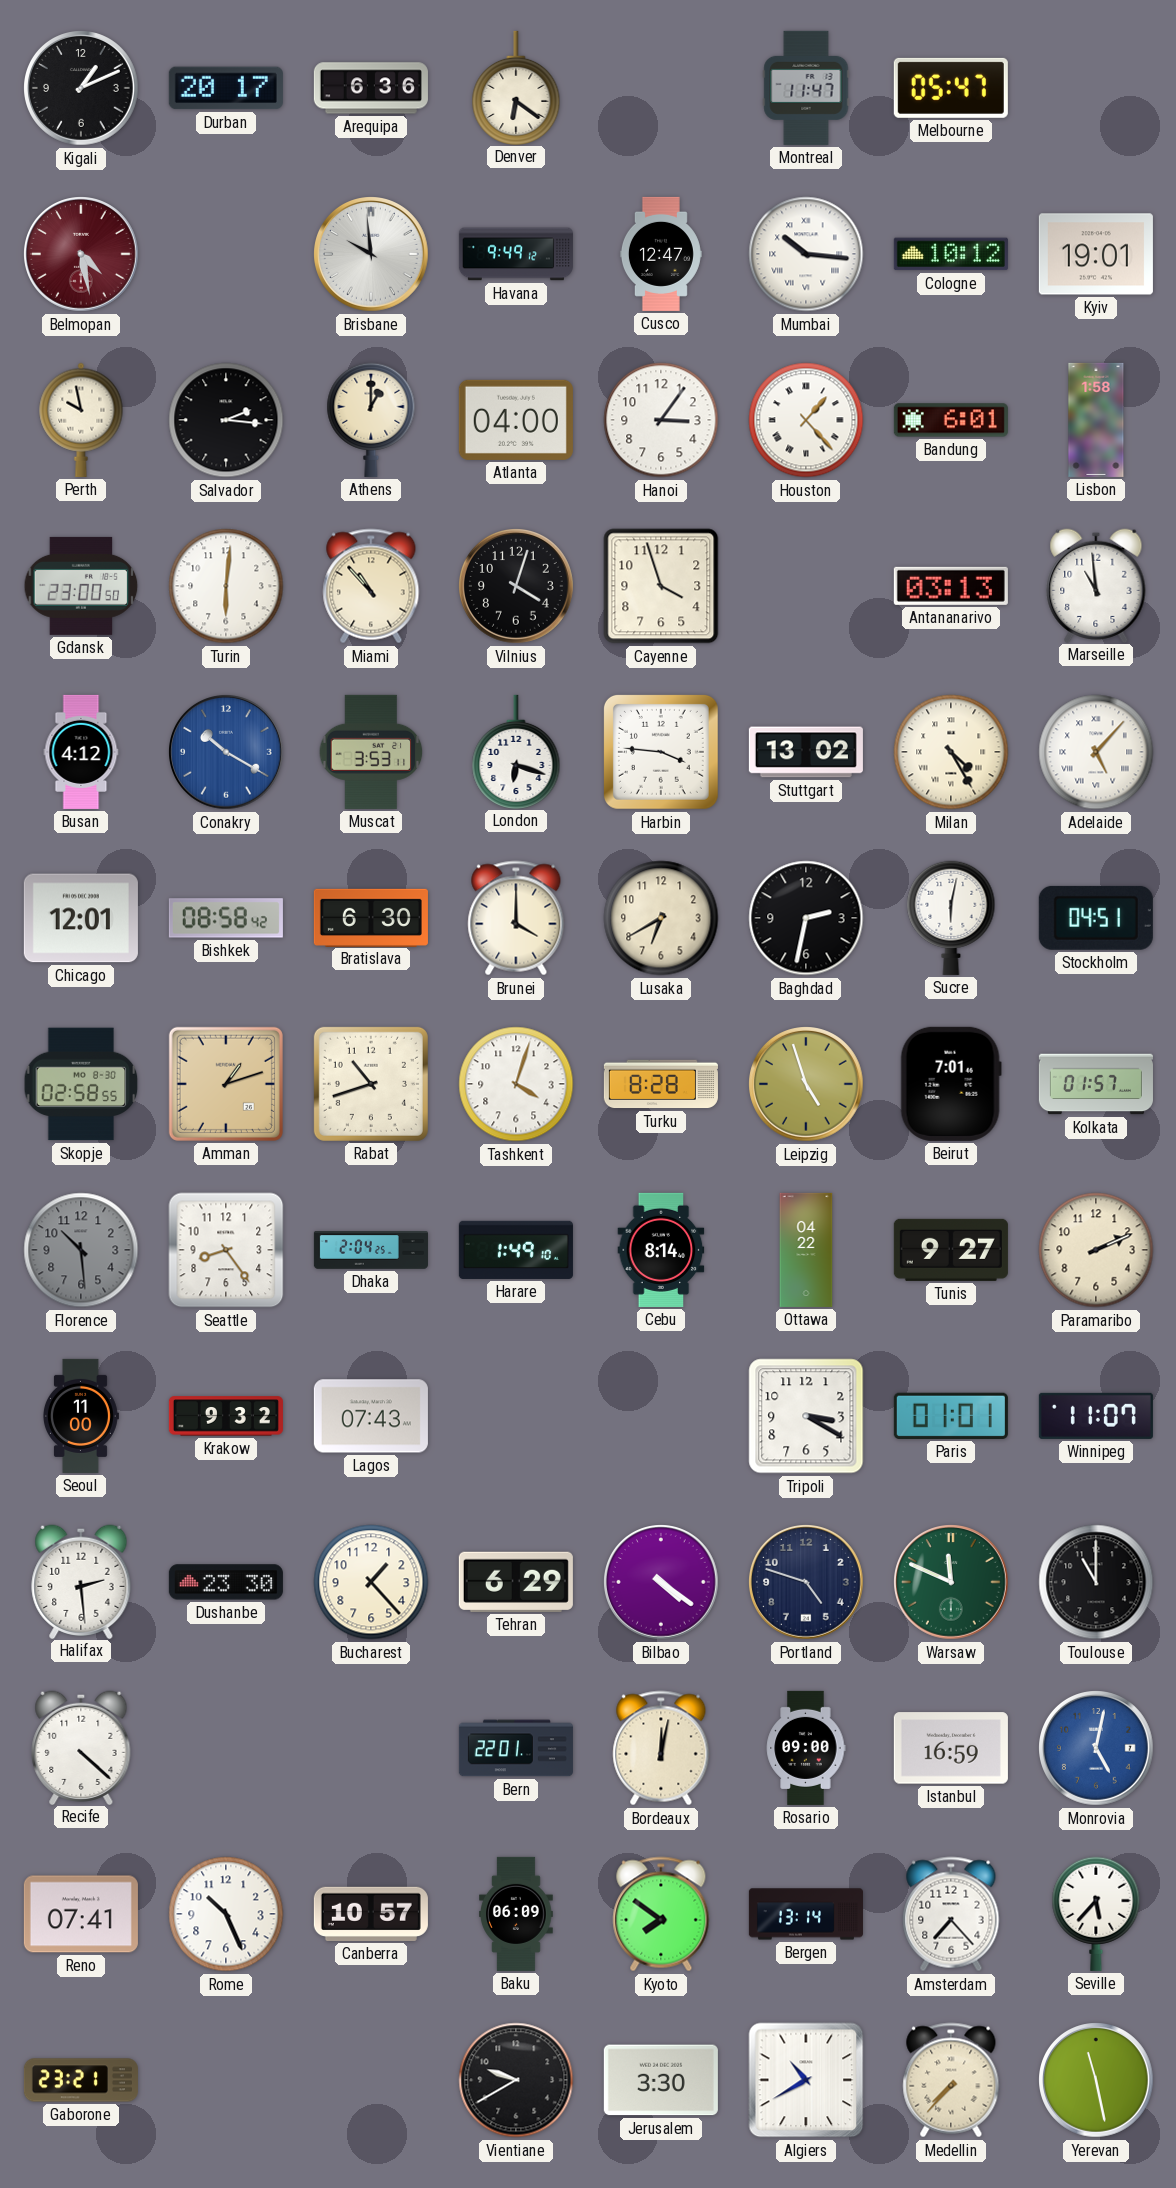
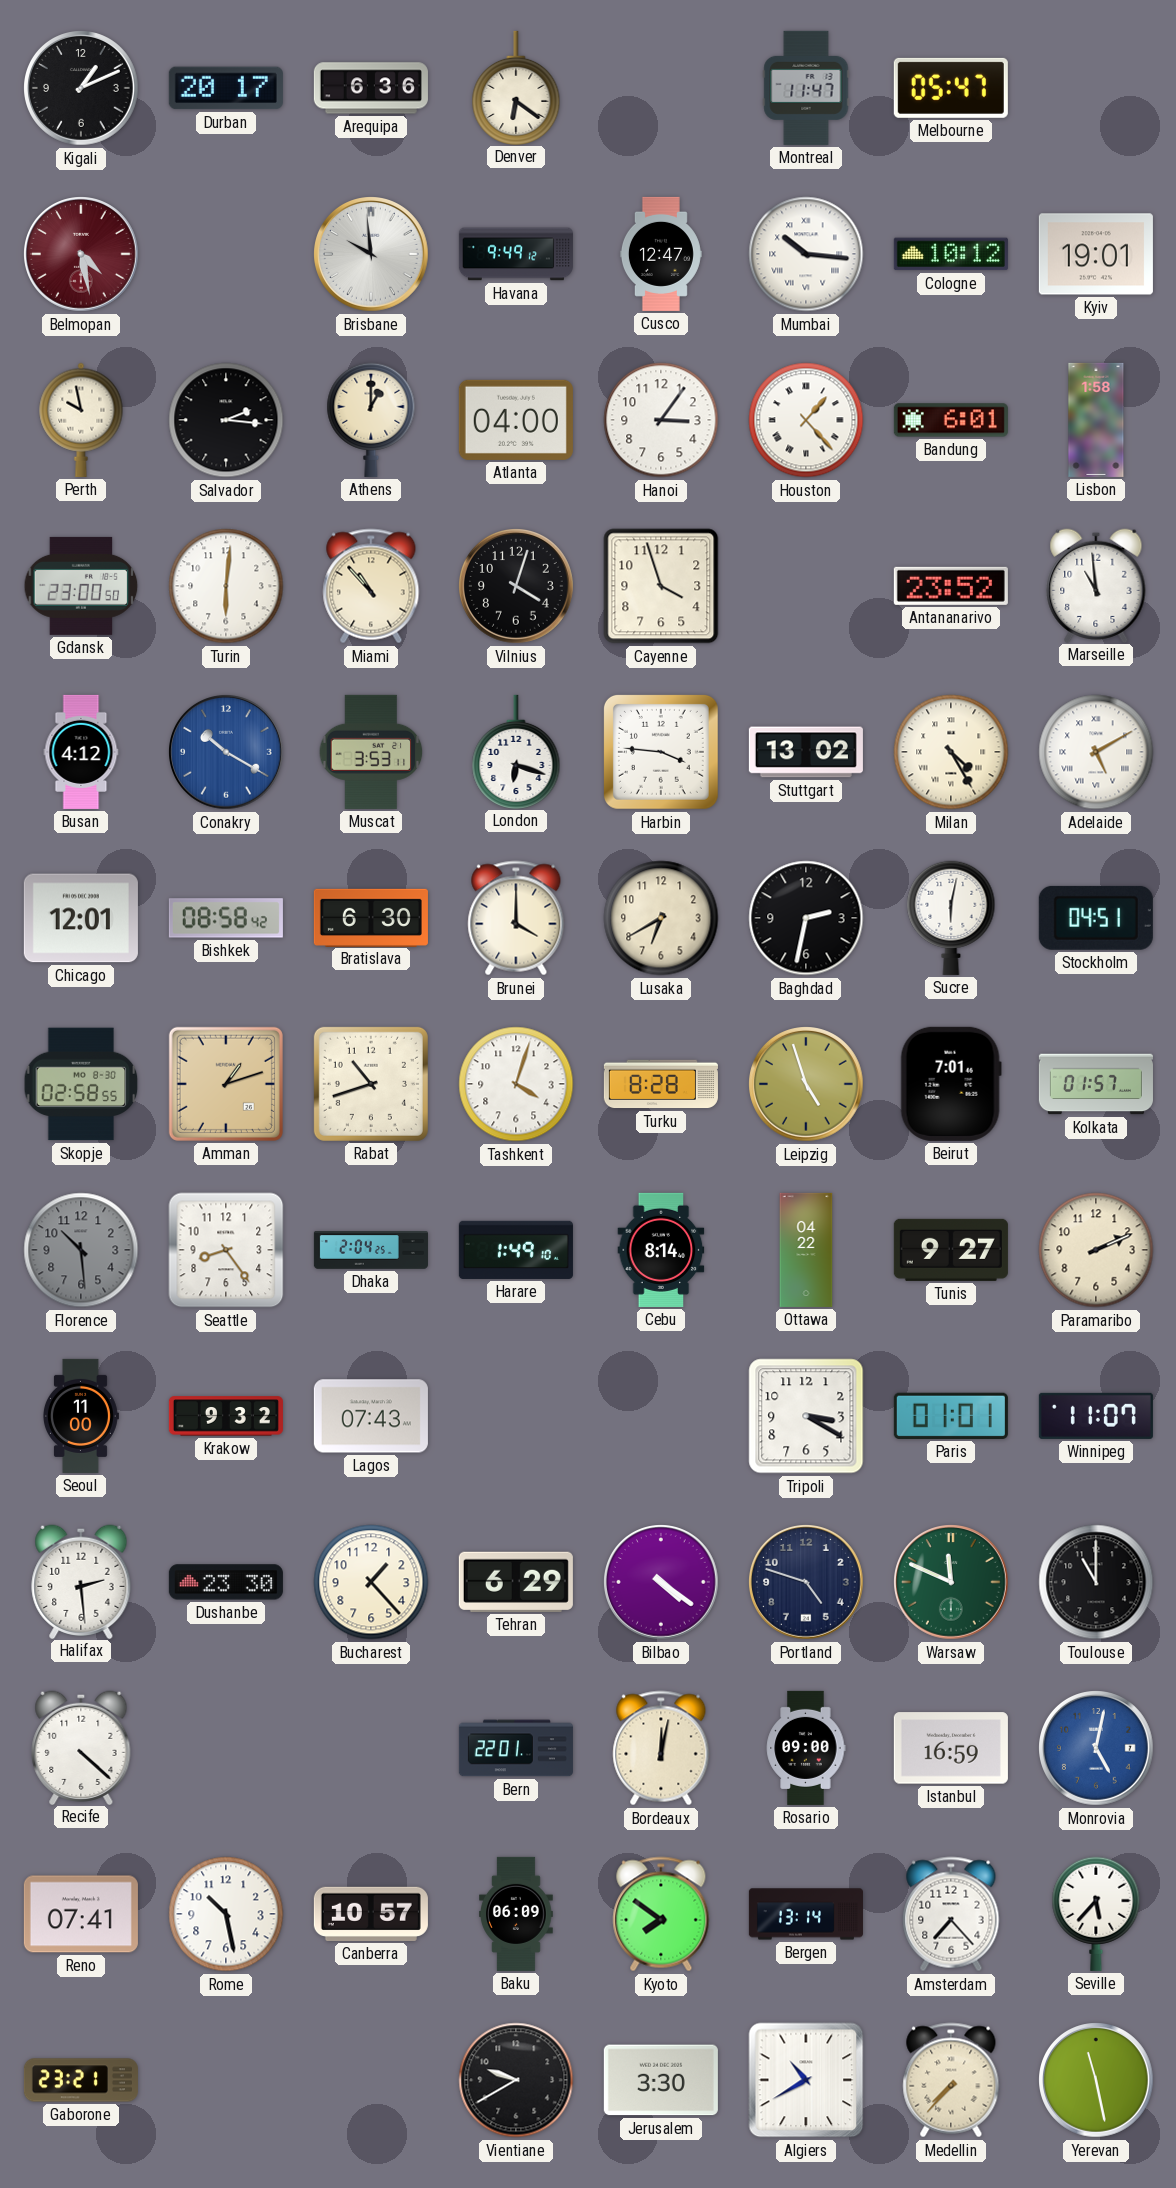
Antananarivo: 03:13 -> 23:52
Adelaide: 5:07 -> 5:10
Rome: 10:26 -> 10:28
